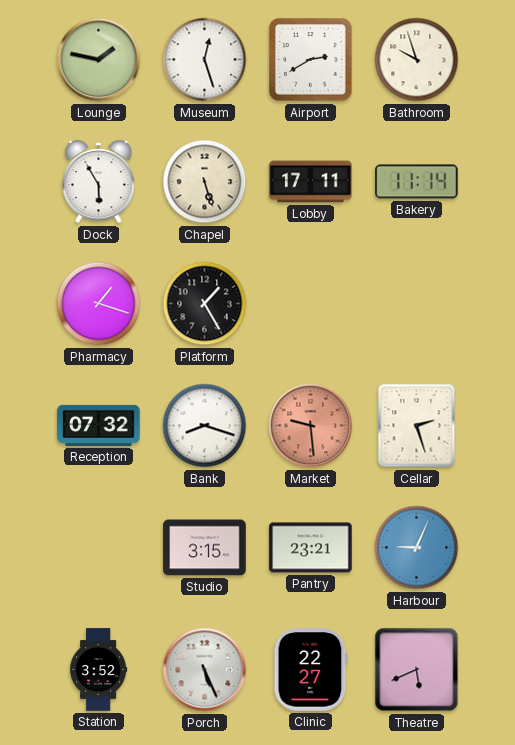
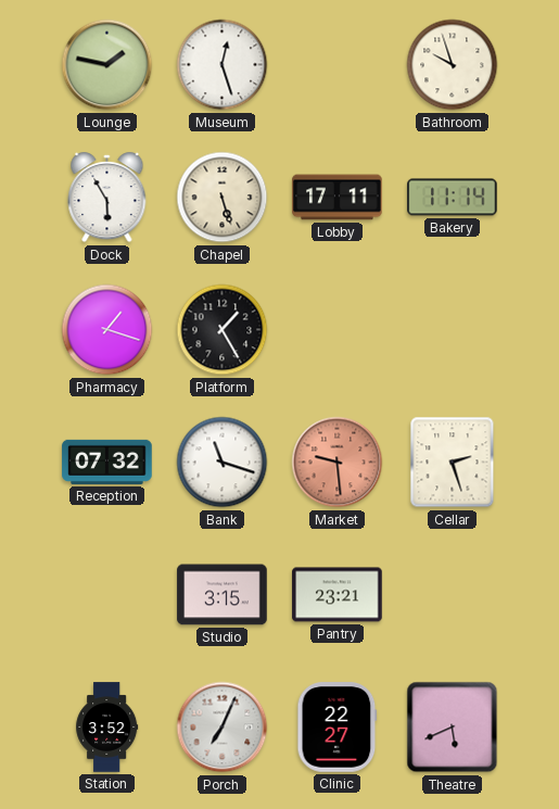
Airport: 2:40 -> none
Bank: 8:18 -> 11:18
Harbour: 9:04 -> none
Porch: 5:26 -> 7:04
